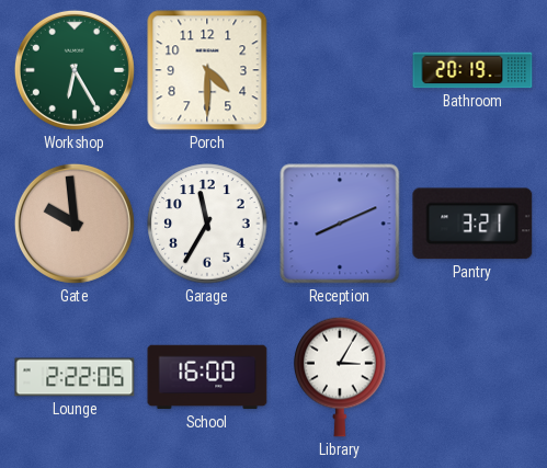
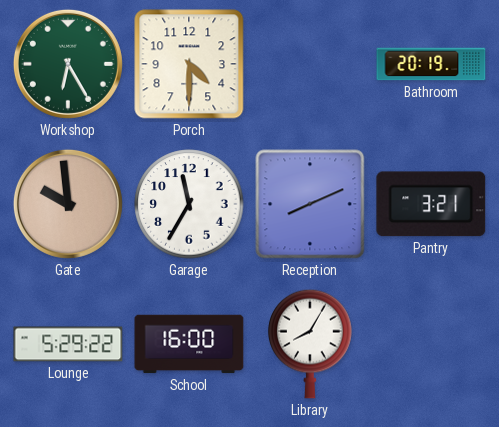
Lounge: 2:22 -> 5:29
Library: 3:05 -> 8:05
